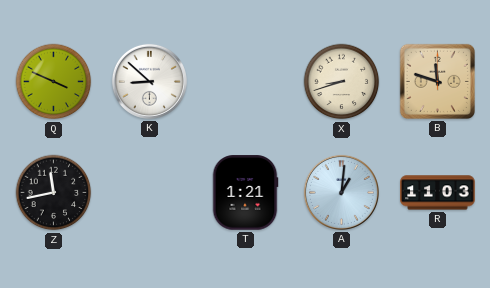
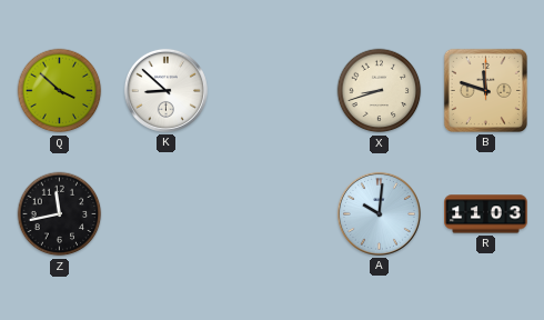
Q: 3:49 -> 3:52
T: 1:21 -> none
A: 1:01 -> 10:01
